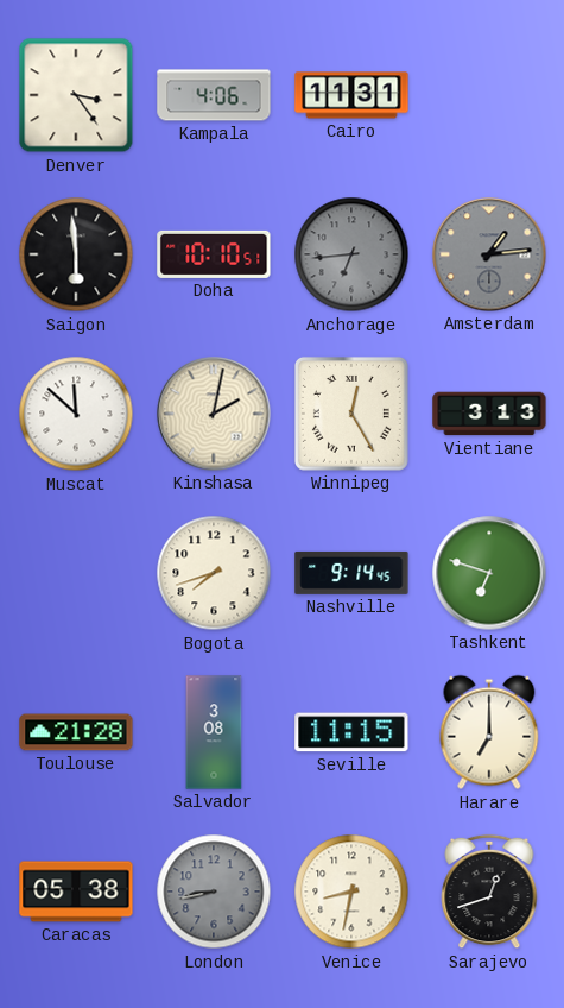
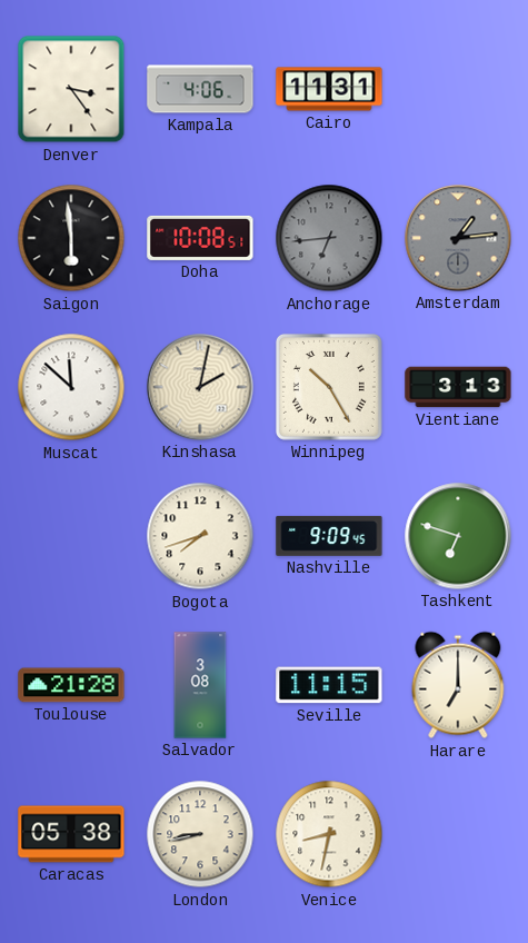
Doha: 10:10 -> 10:08
Winnipeg: 12:25 -> 10:25
Nashville: 9:14 -> 9:09
London dial: grey -> cream
Sarajevo: 12:42 -> none
